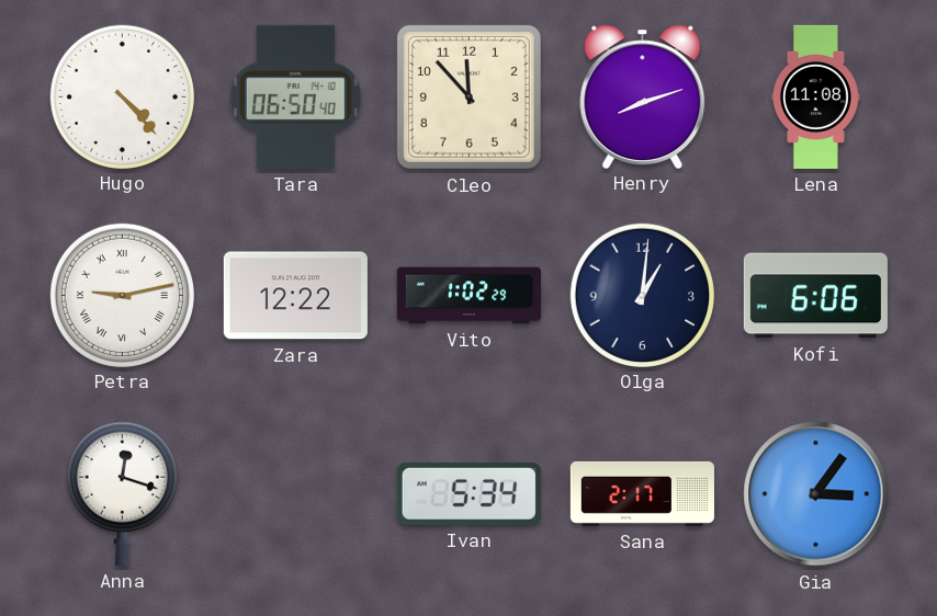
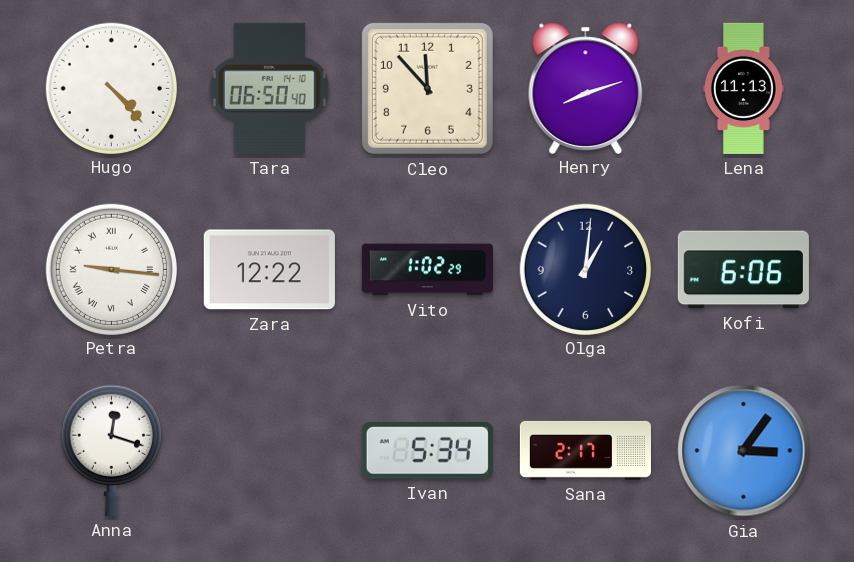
Lena: 11:08 -> 11:13
Petra: 9:13 -> 9:16
